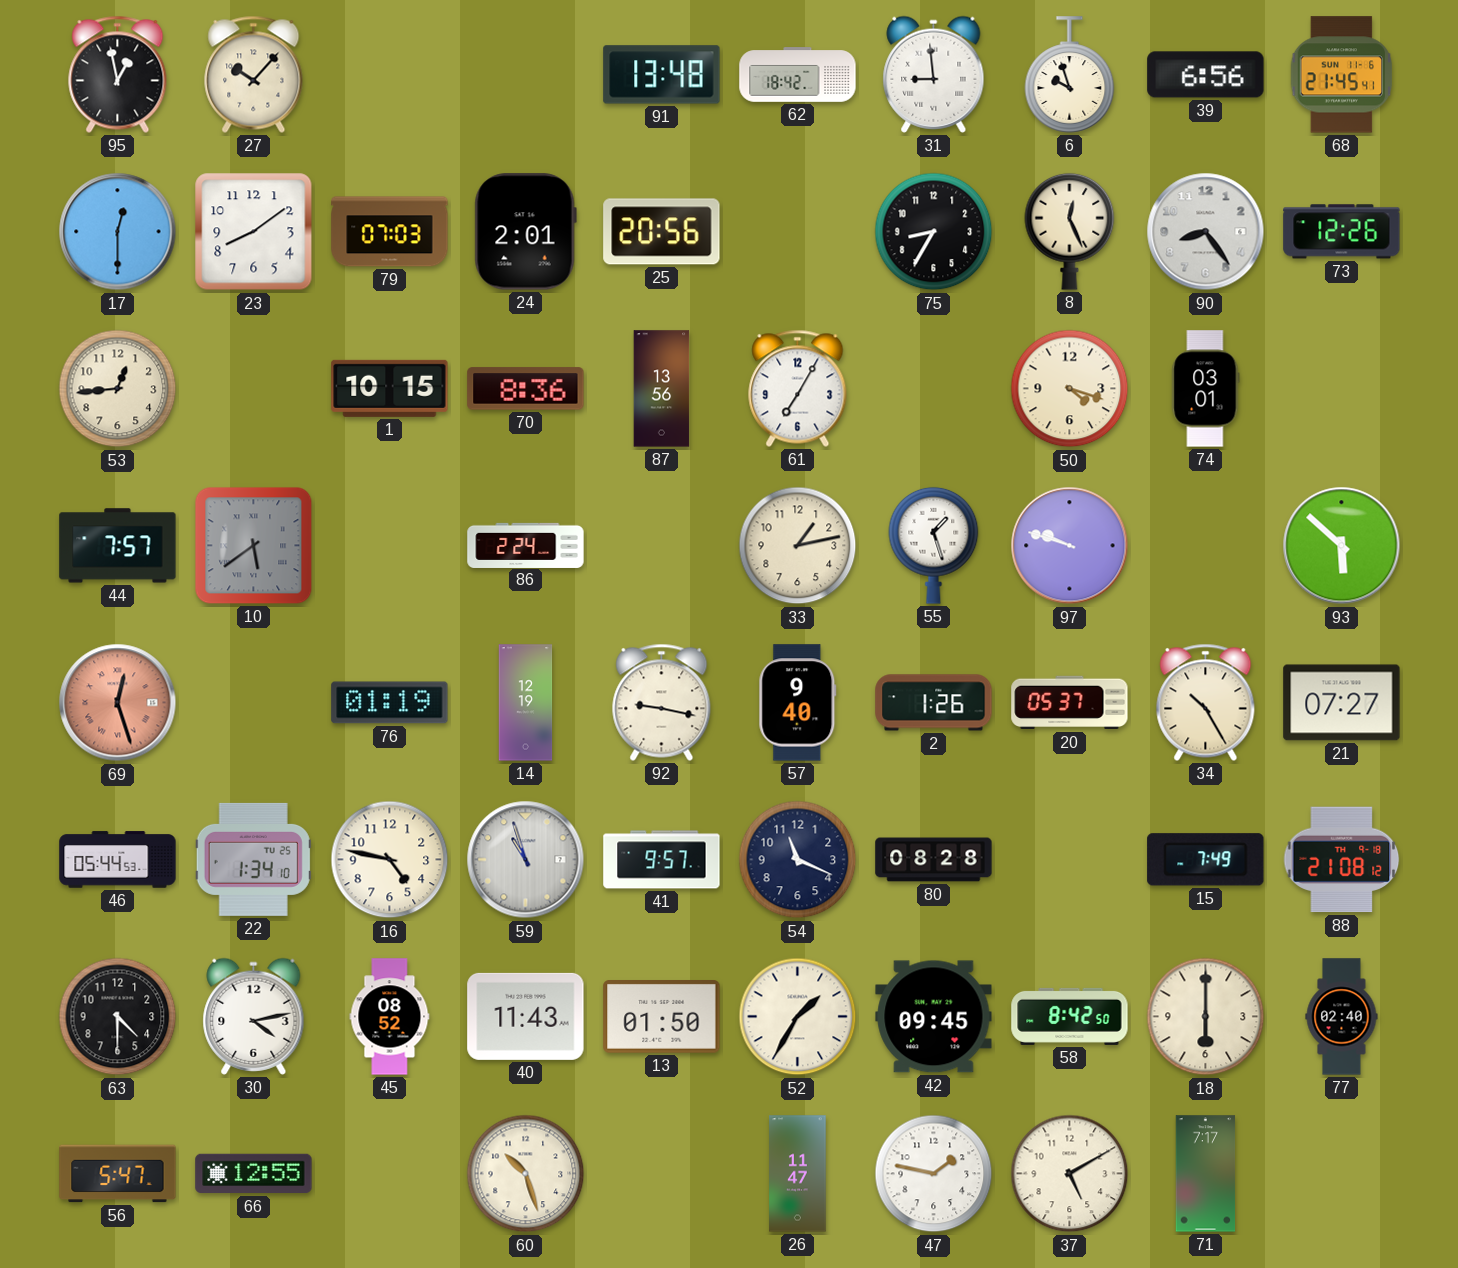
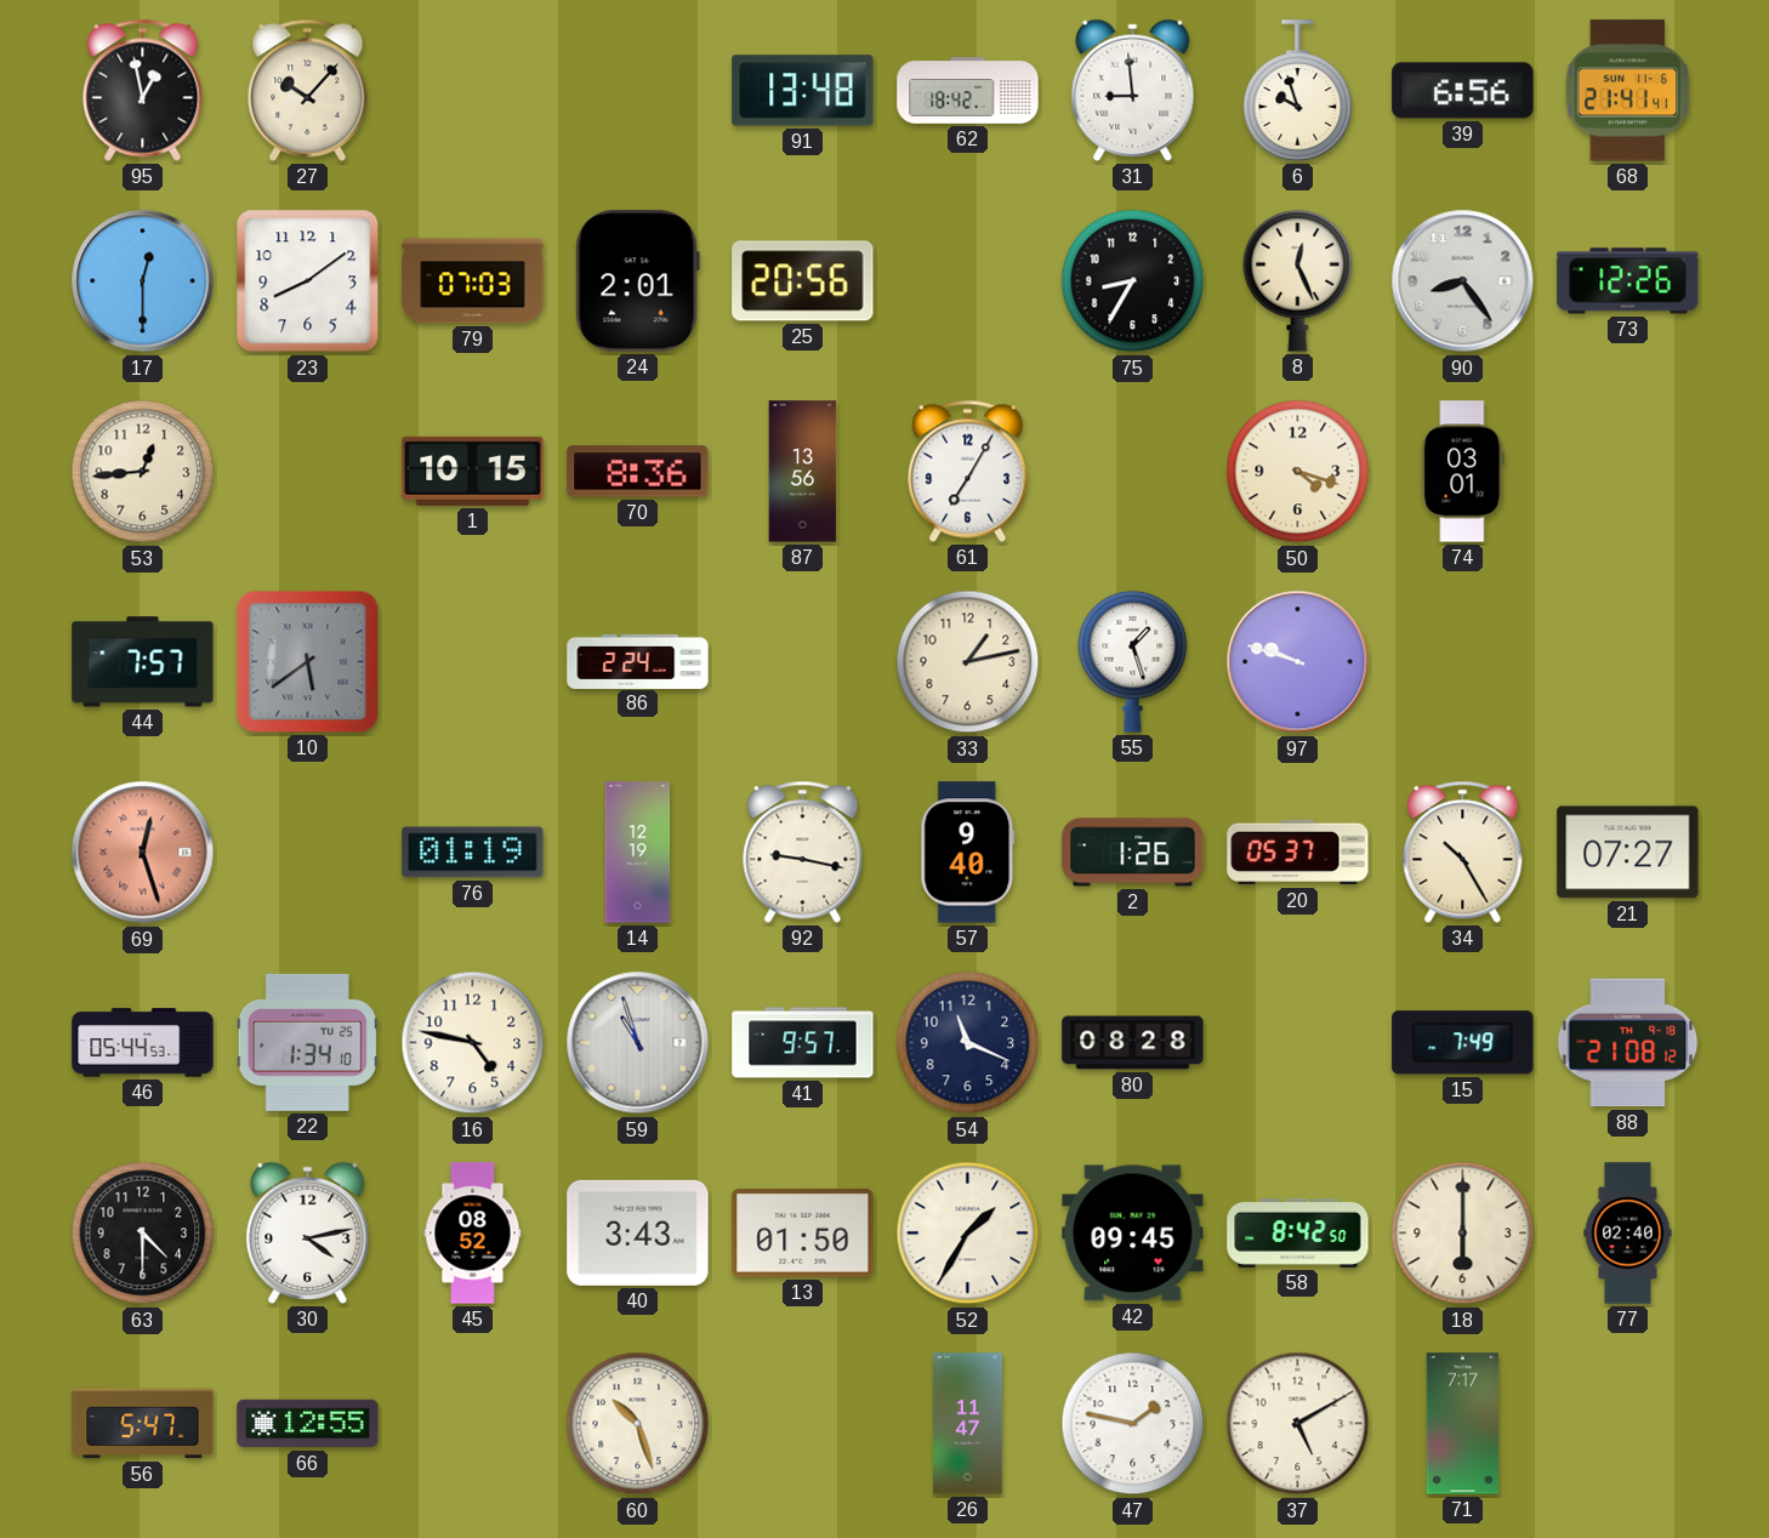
68: 21:45 -> 21:41
93: 5:52 -> none
40: 11:43 -> 3:43
